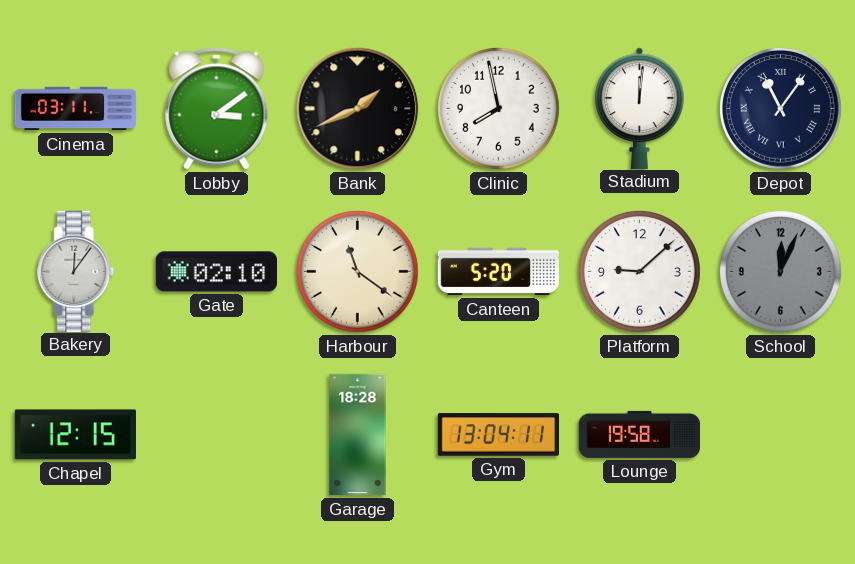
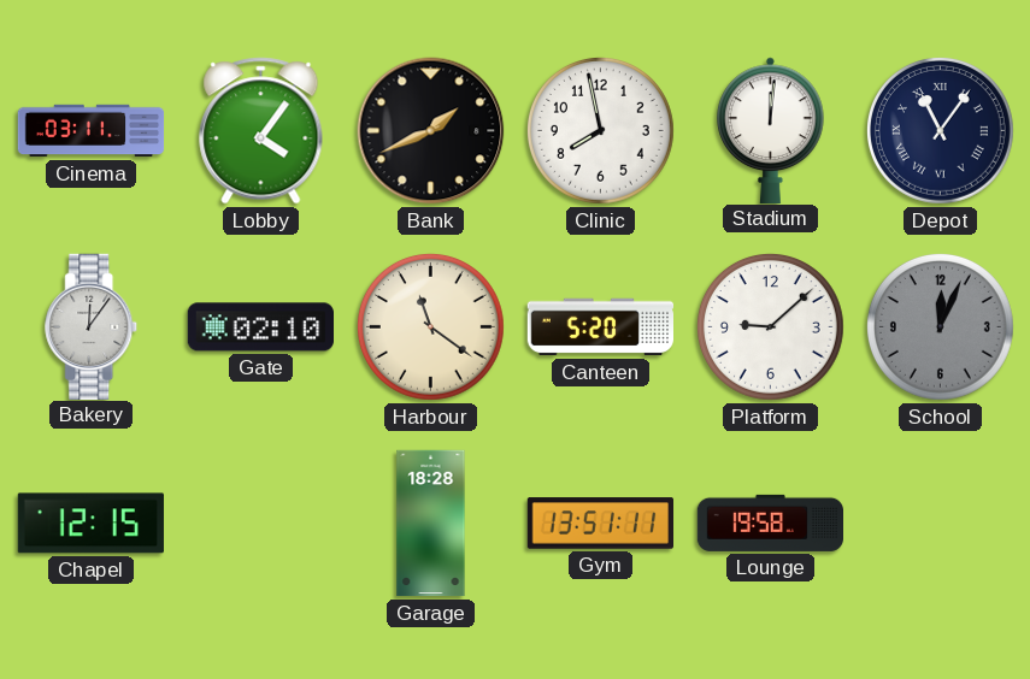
Lobby: 3:09 -> 4:06
Gym: 13:04 -> 13:51
